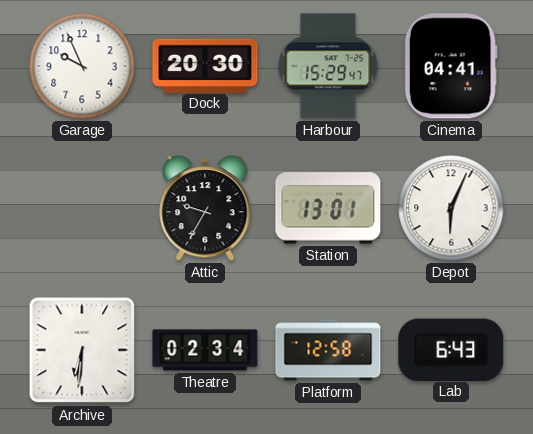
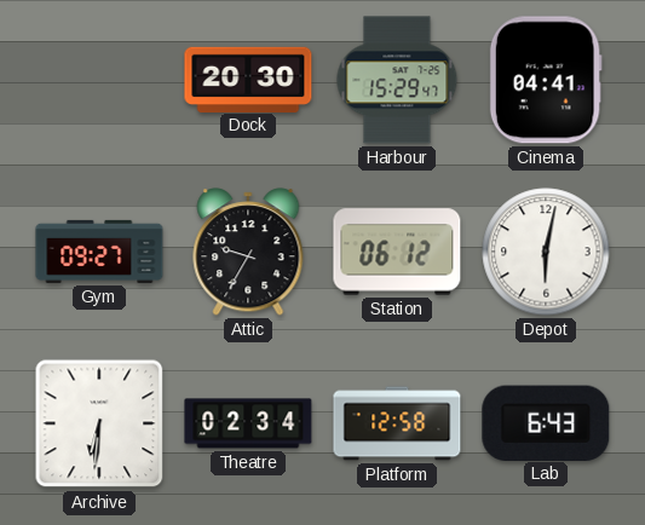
Garage: 9:56 -> none
Gym: none -> 09:27
Station: 13:01 -> 06:12
Depot: 6:04 -> 6:02
